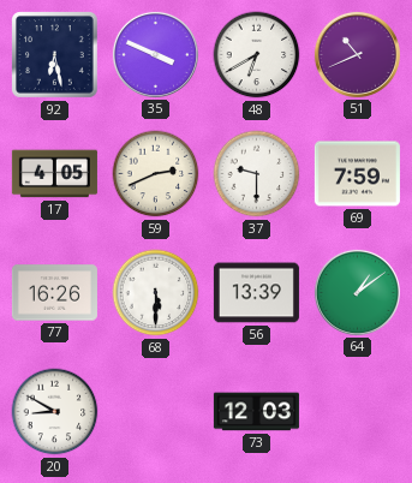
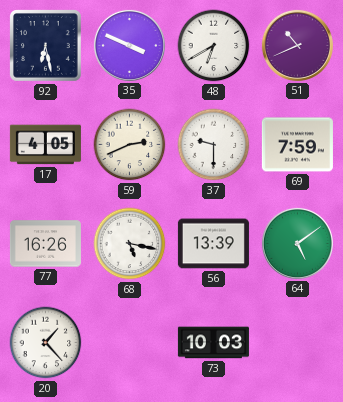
68: 5:30 -> 5:17
64: 1:09 -> 5:09
20: 8:50 -> 1:23
73: 12:03 -> 10:03
